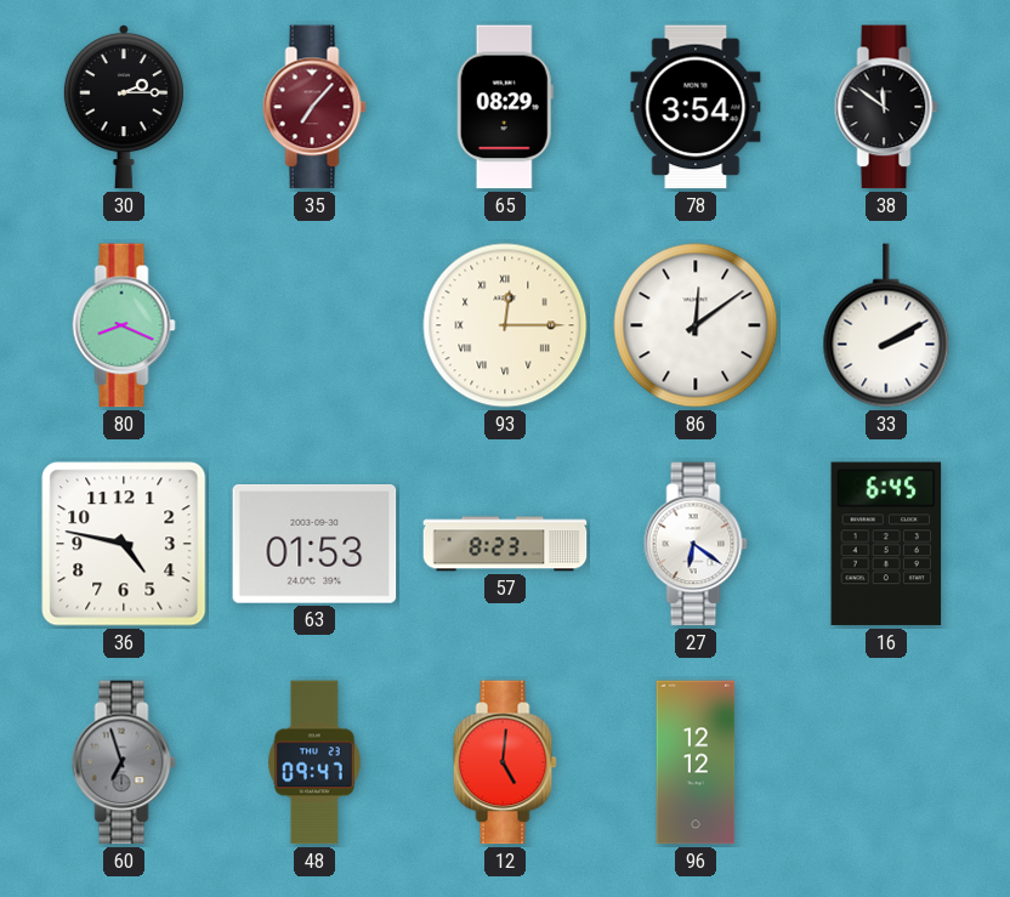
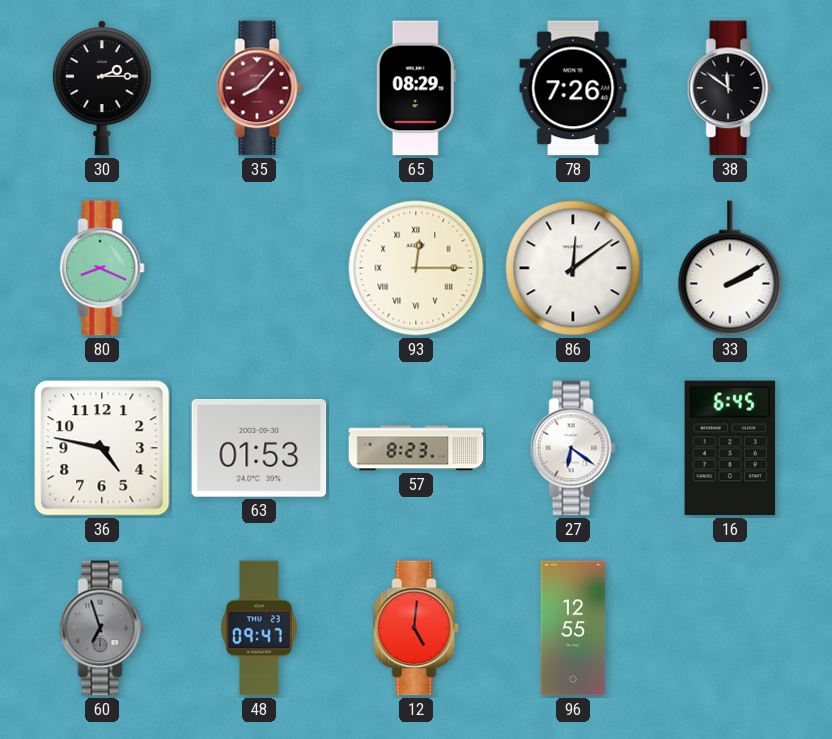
35: 7:07 -> 8:07
78: 3:54 -> 7:26
96: 12:12 -> 12:55
